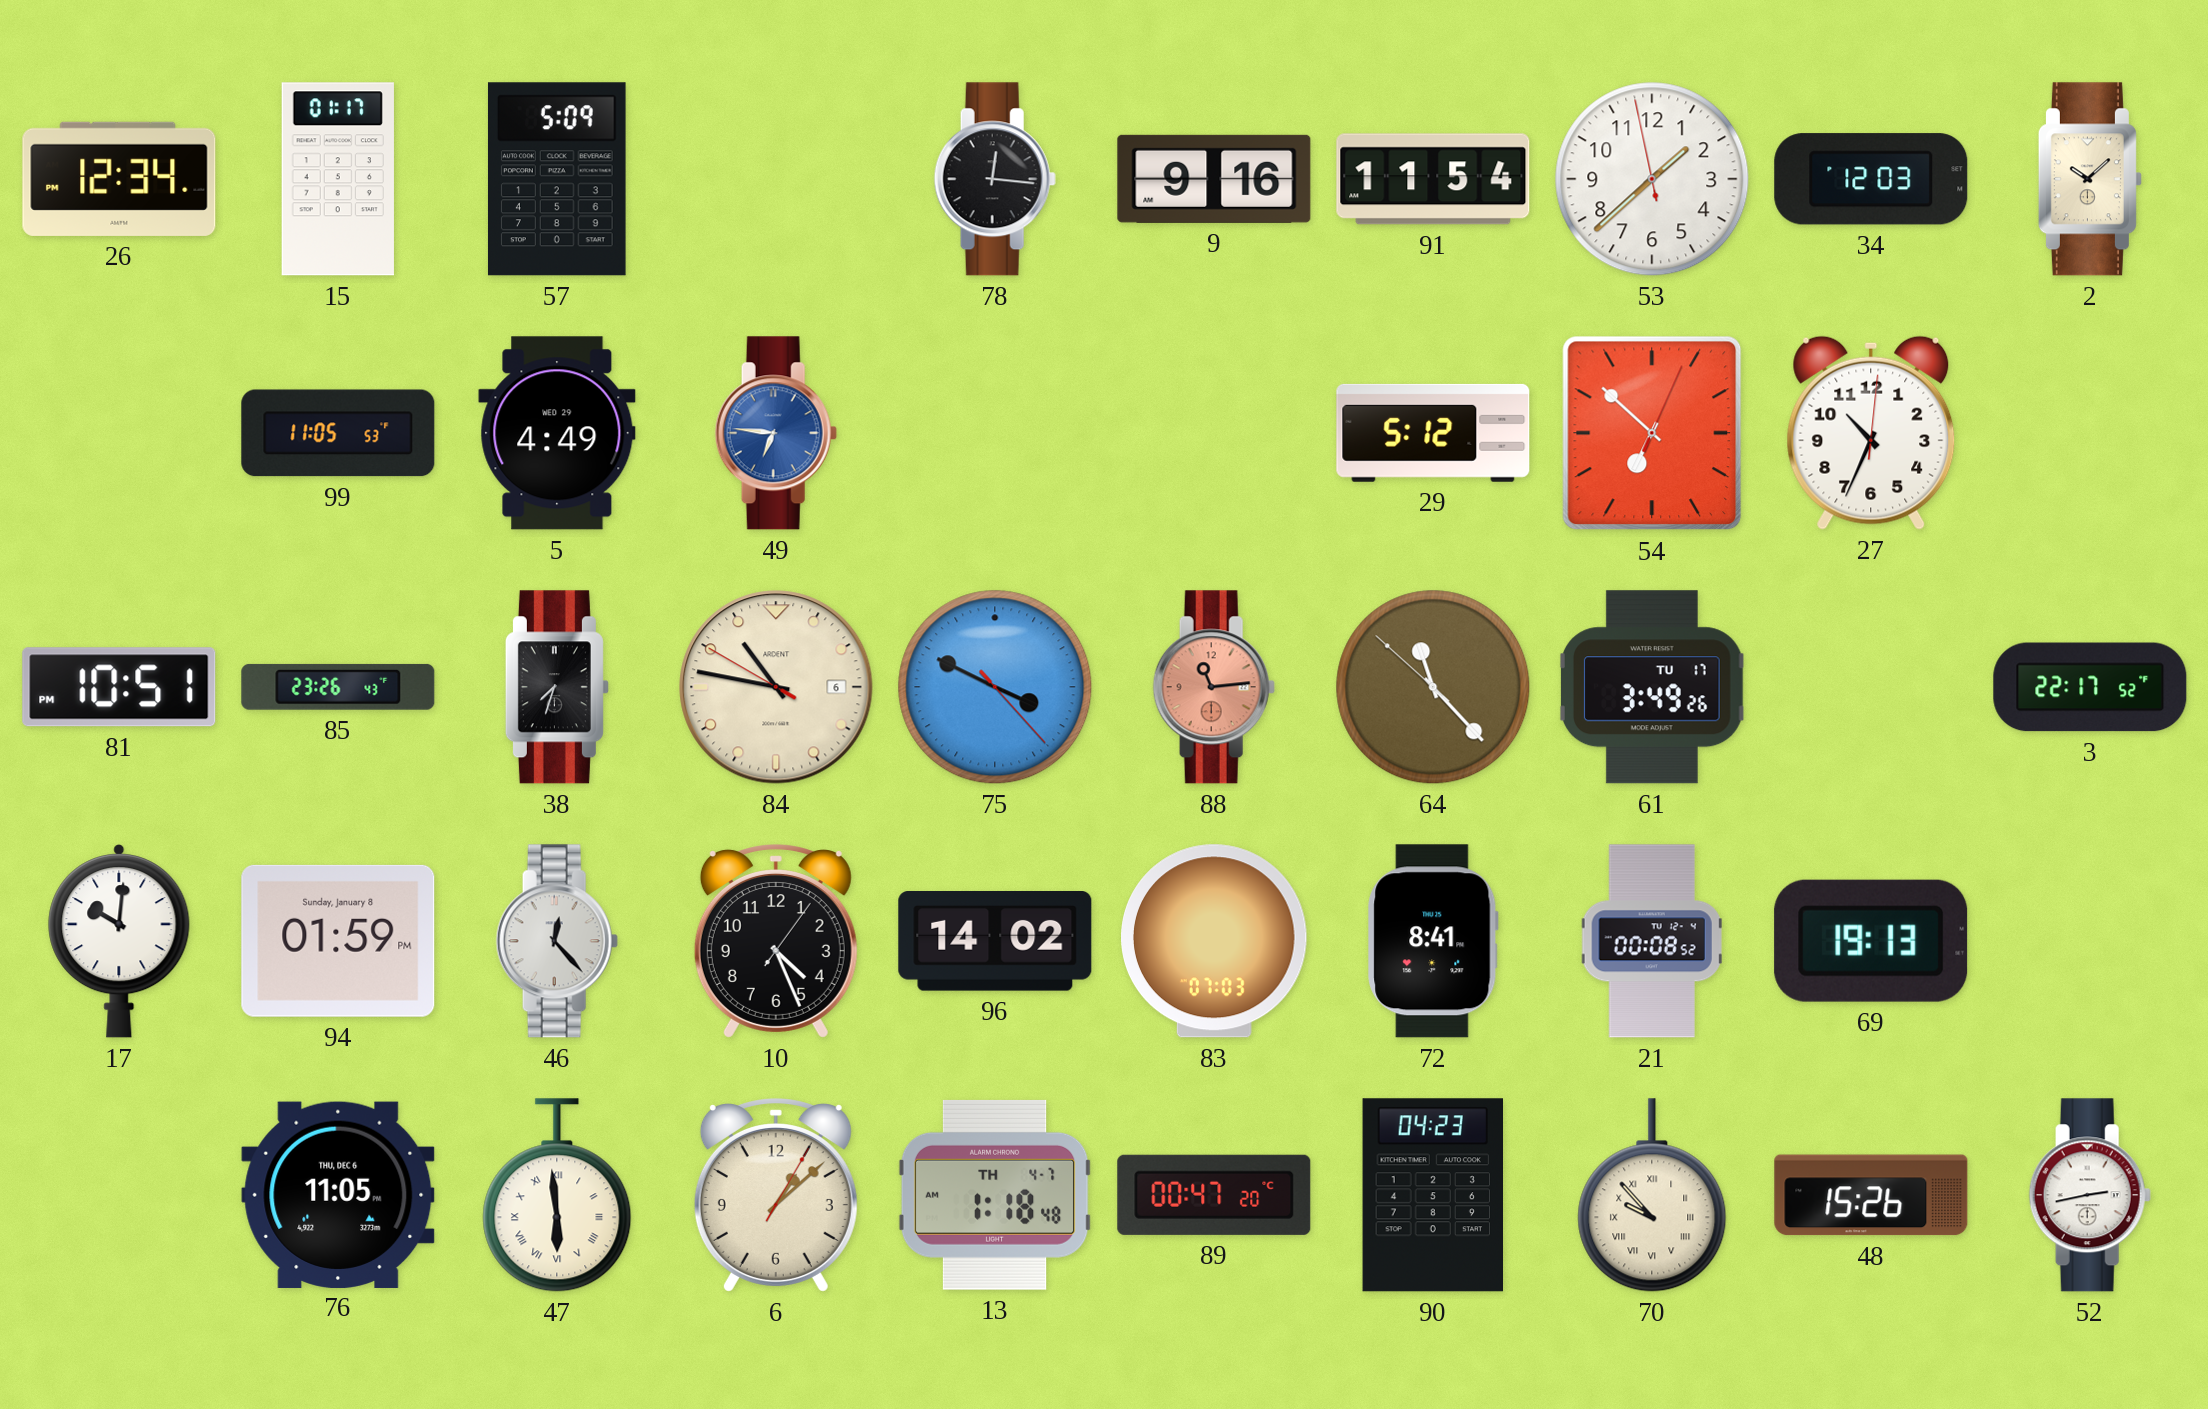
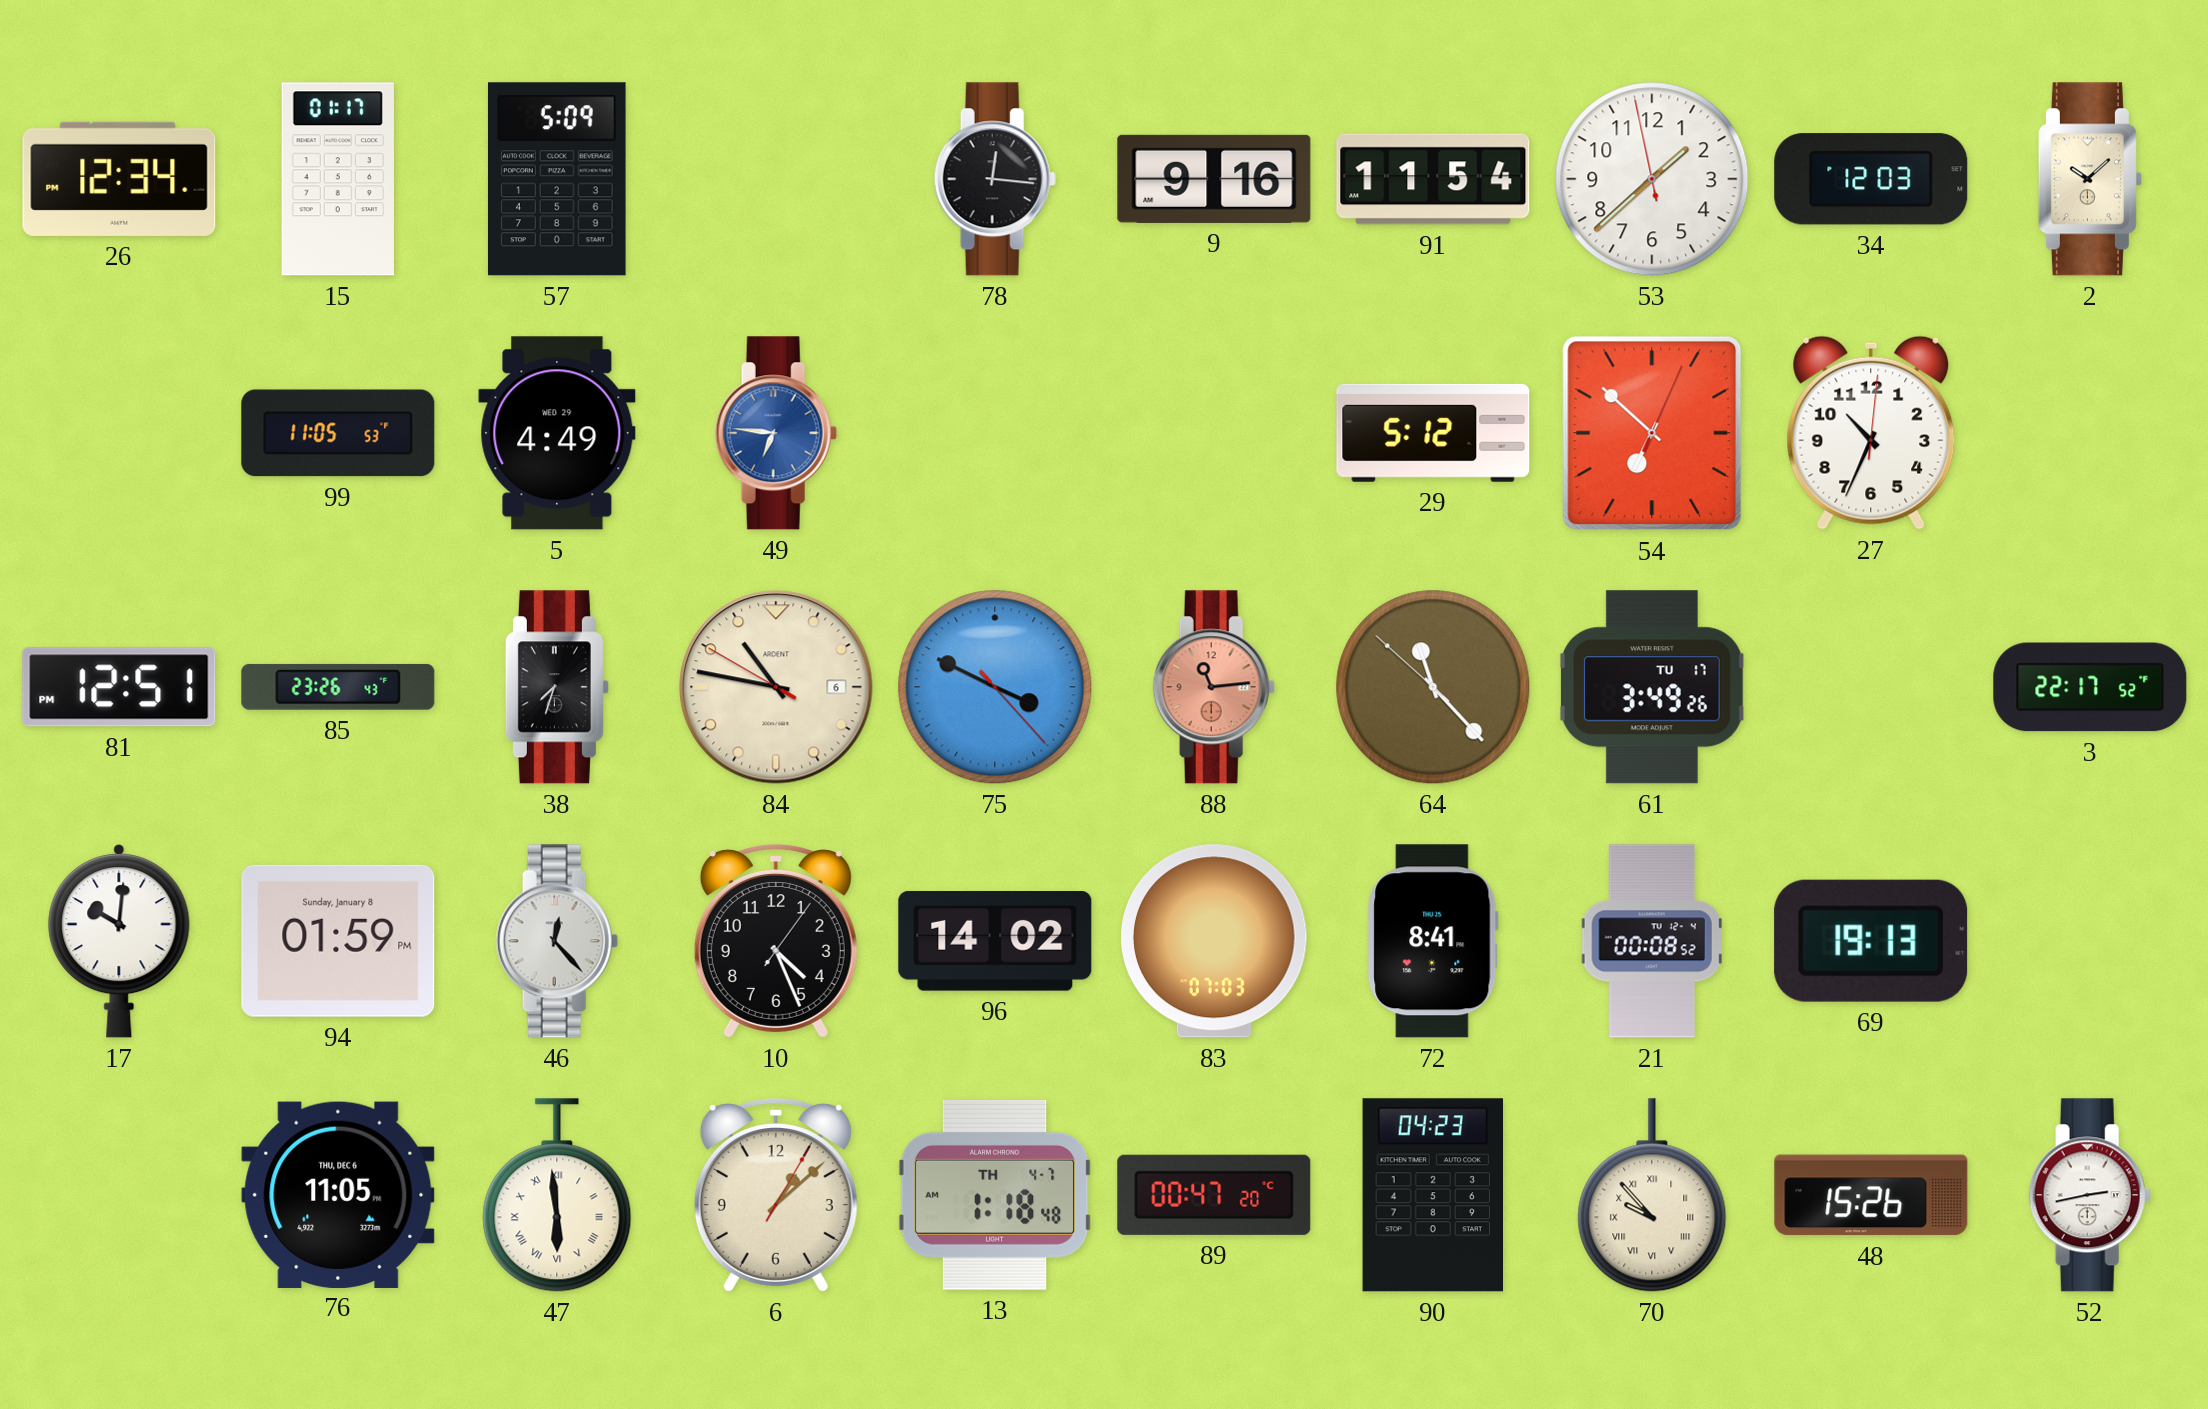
81: 10:51 -> 12:51
